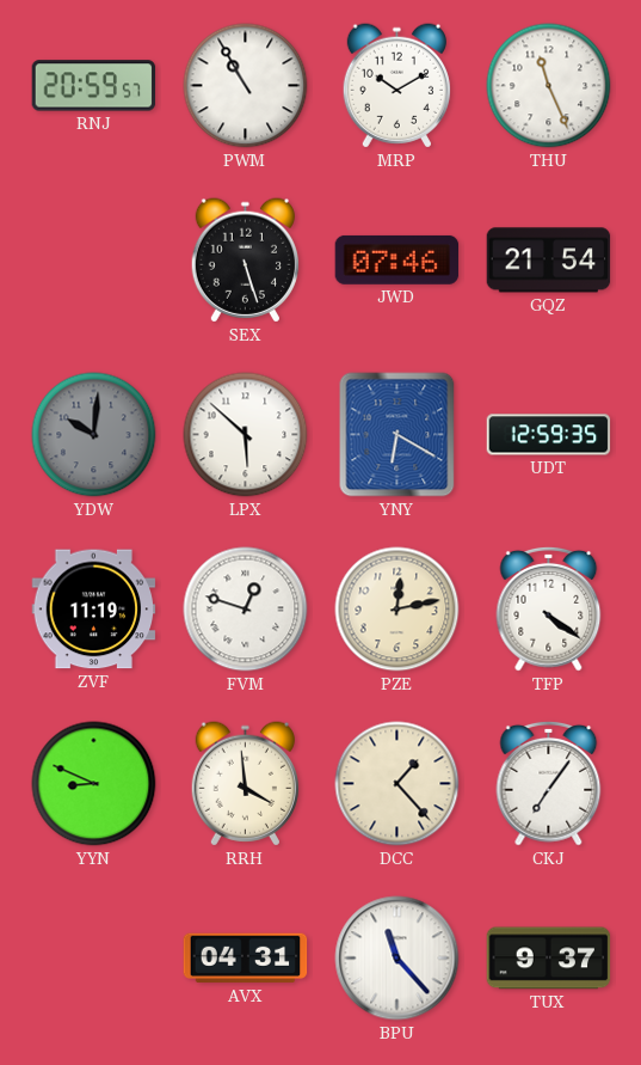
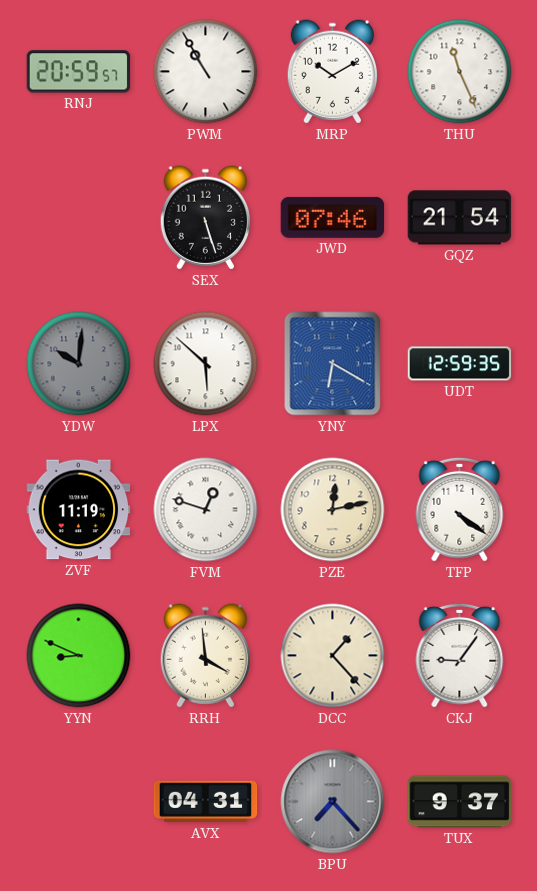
CKJ: 7:06 -> 9:06
BPU: 11:23 -> 7:23
BPU dial: white -> grey
